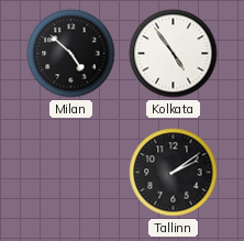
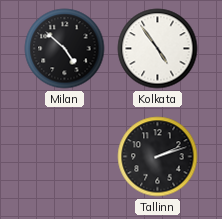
Tallinn: 2:09 -> 2:12
